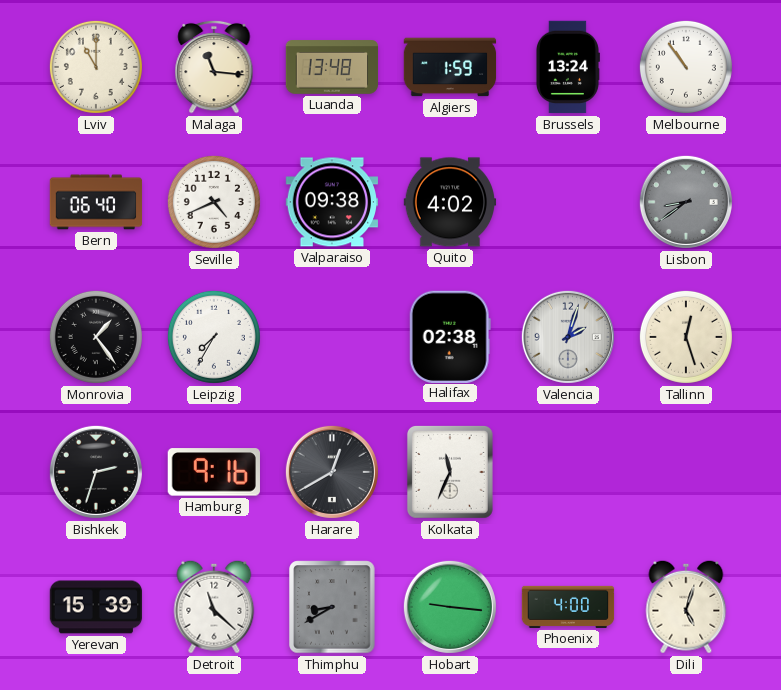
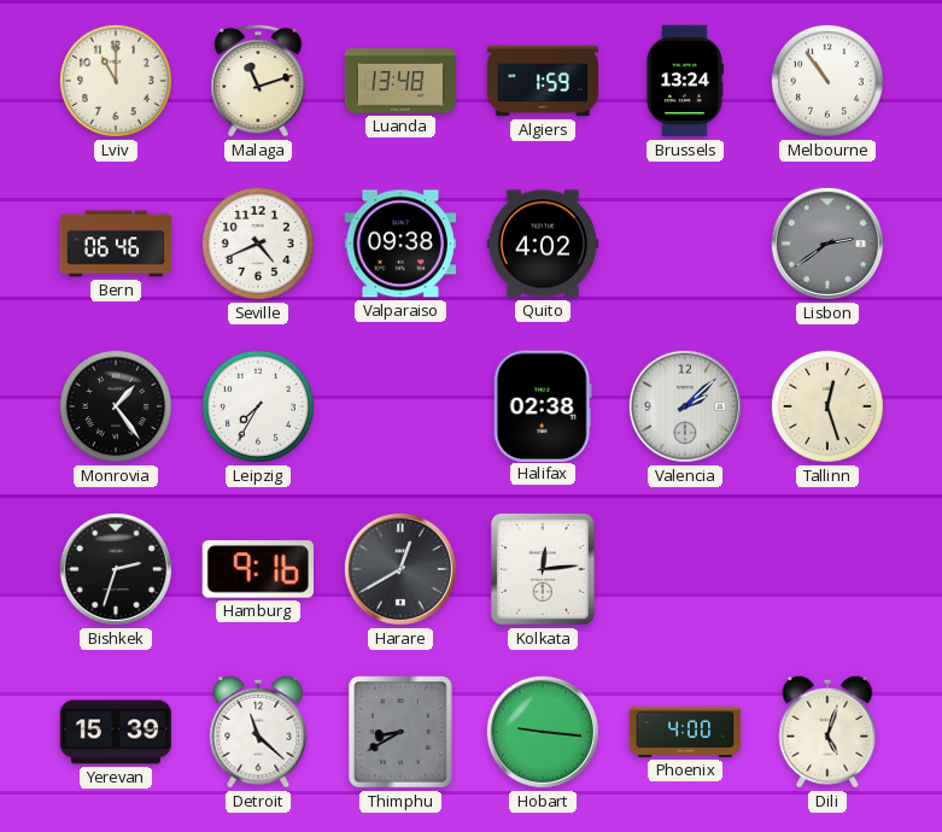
Malaga: 11:16 -> 11:12
Bern: 06:40 -> 06:46
Lisbon: 8:39 -> 2:39
Valencia: 2:03 -> 2:08
Kolkata: 11:34 -> 12:14
